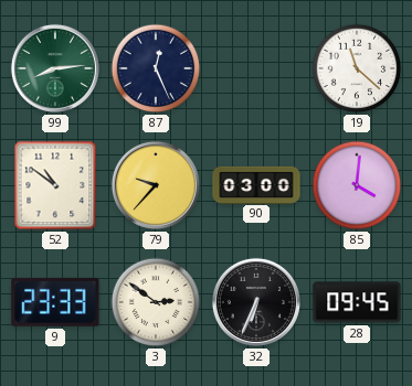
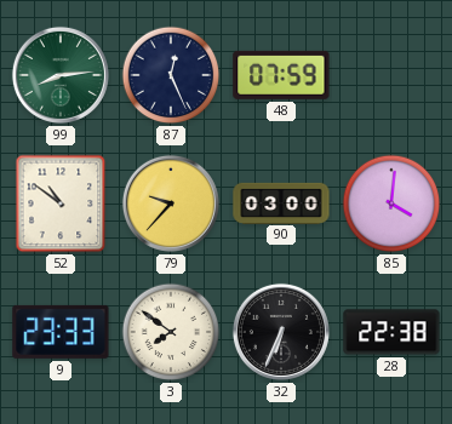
48: none -> 07:59
19: 11:22 -> none
3: 2:51 -> 7:51
28: 09:45 -> 22:38
